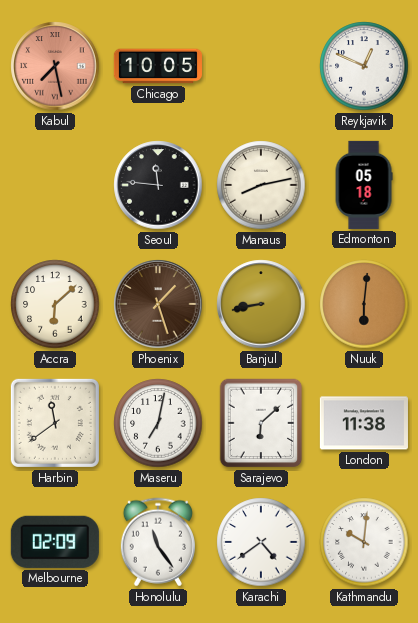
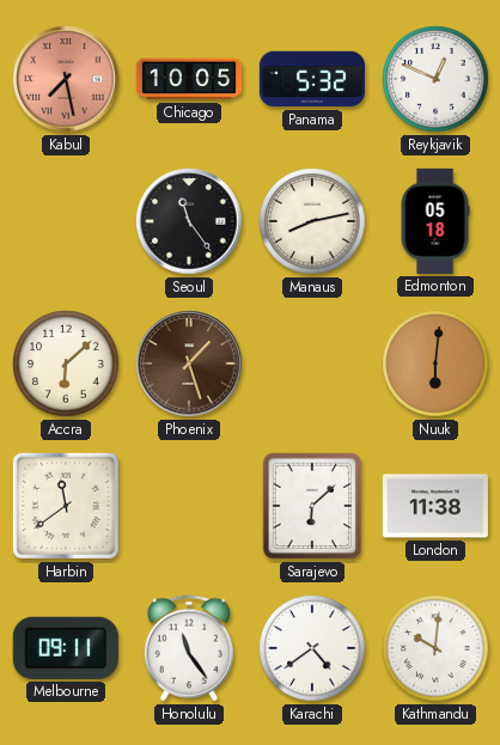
Panama: none -> 5:32
Seoul: 11:46 -> 11:24
Banjul: 8:43 -> none
Maseru: 7:02 -> none
Melbourne: 02:09 -> 09:11
